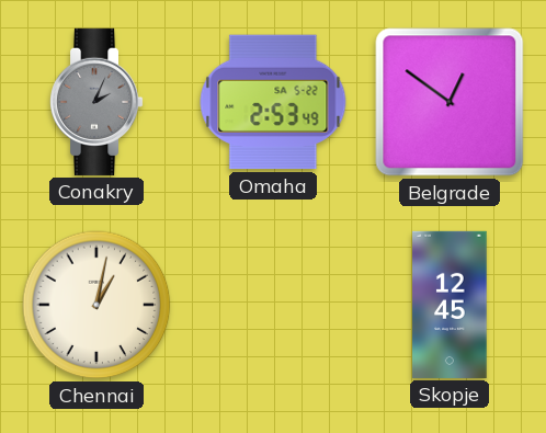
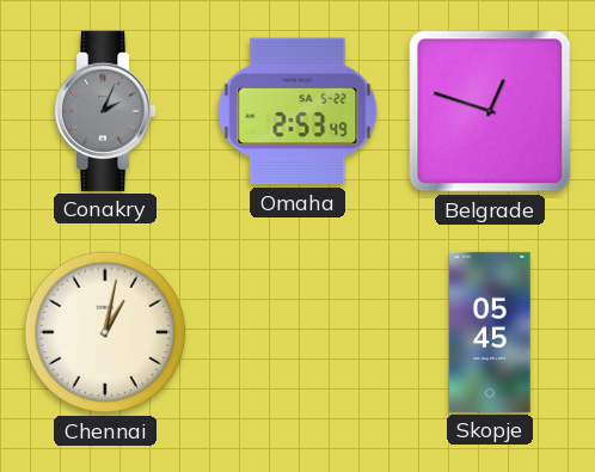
Belgrade: 12:51 -> 12:48
Skopje: 12:45 -> 05:45
